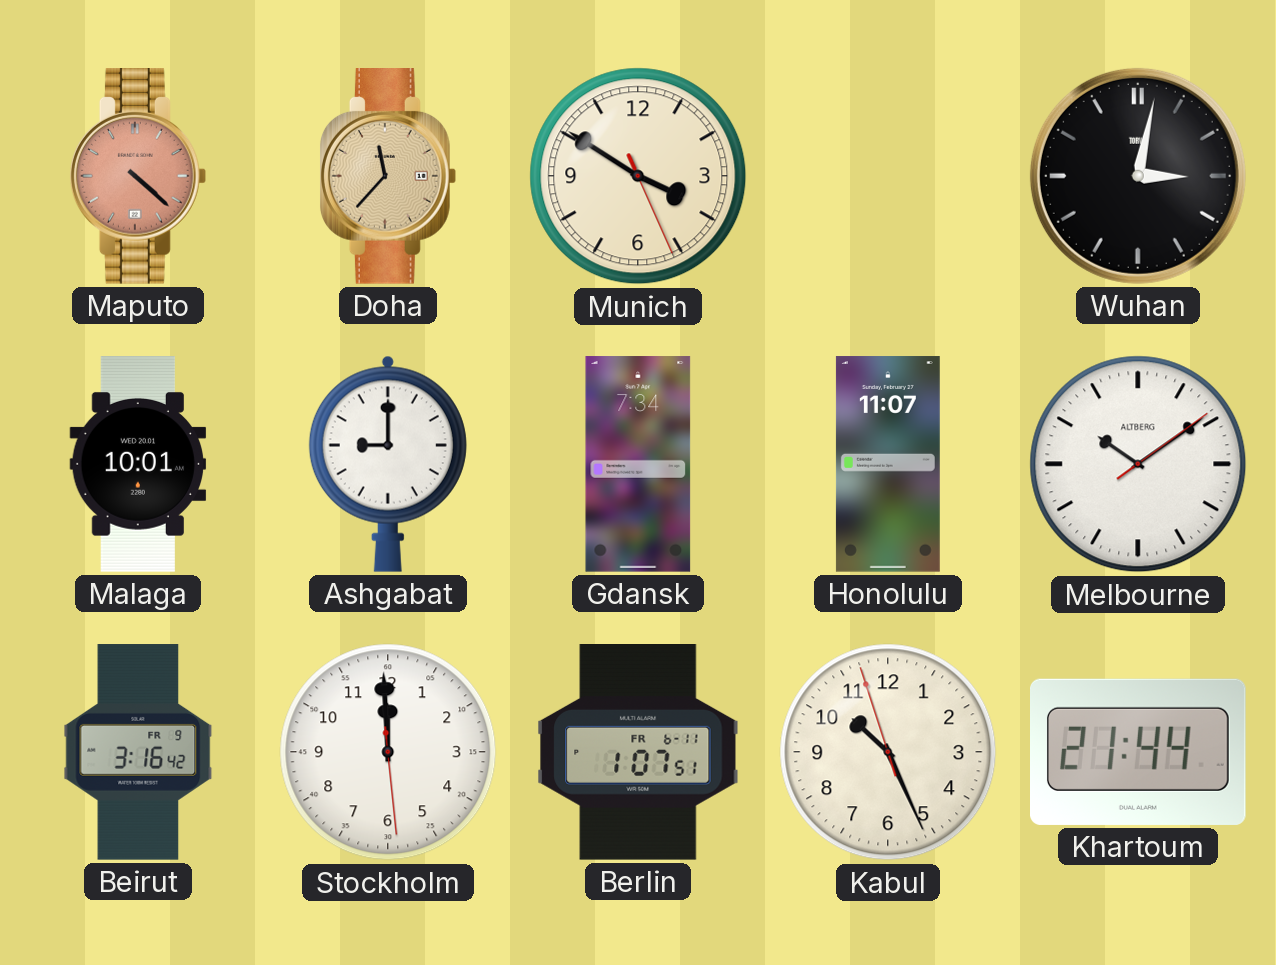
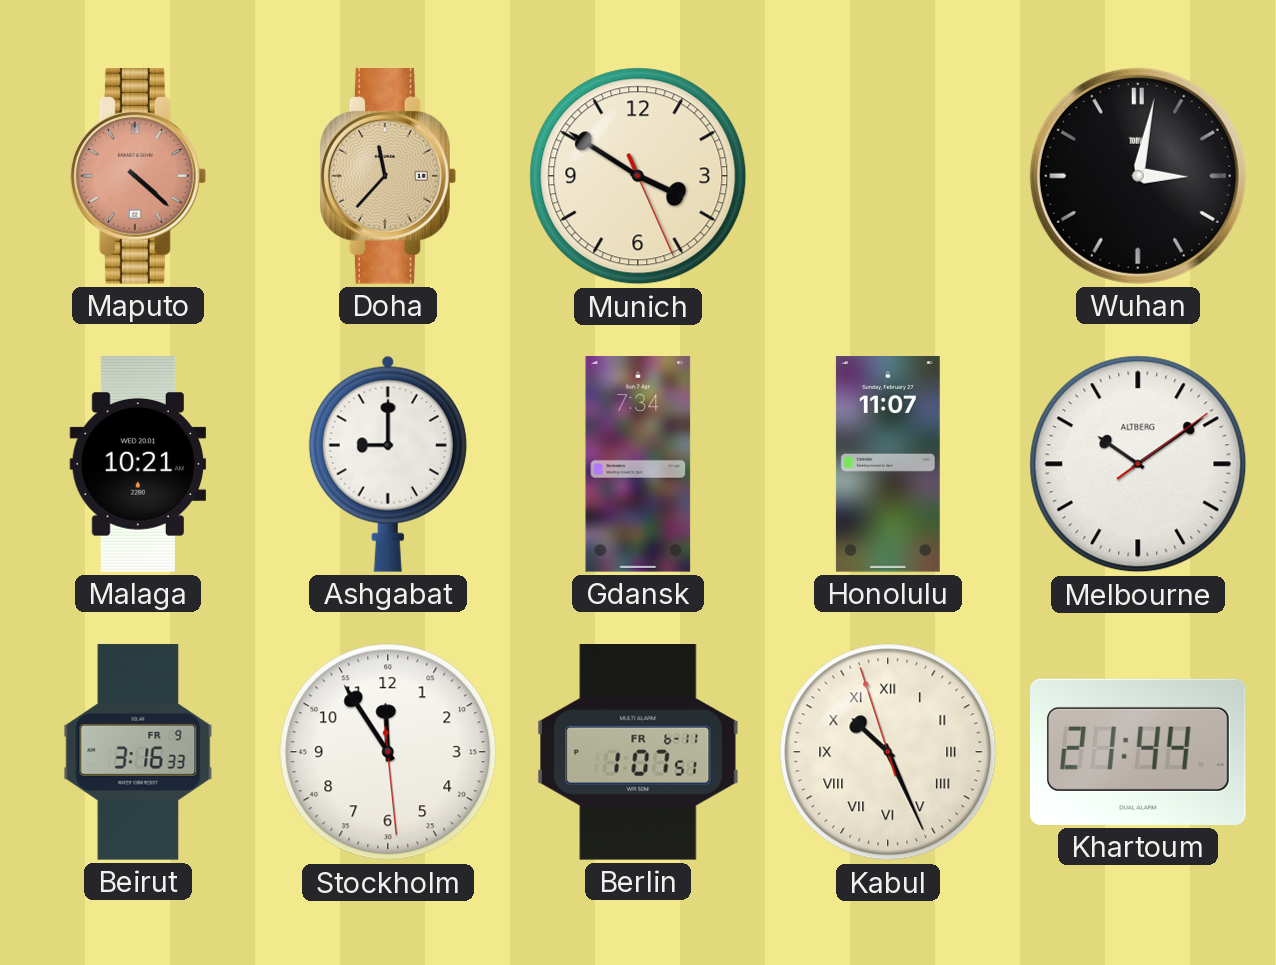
Malaga: 10:01 -> 10:21
Beirut: 3:16:42 -> 3:16:33
Stockholm: 11:59 -> 11:54
Kabul numerals: Arabic -> Roman
